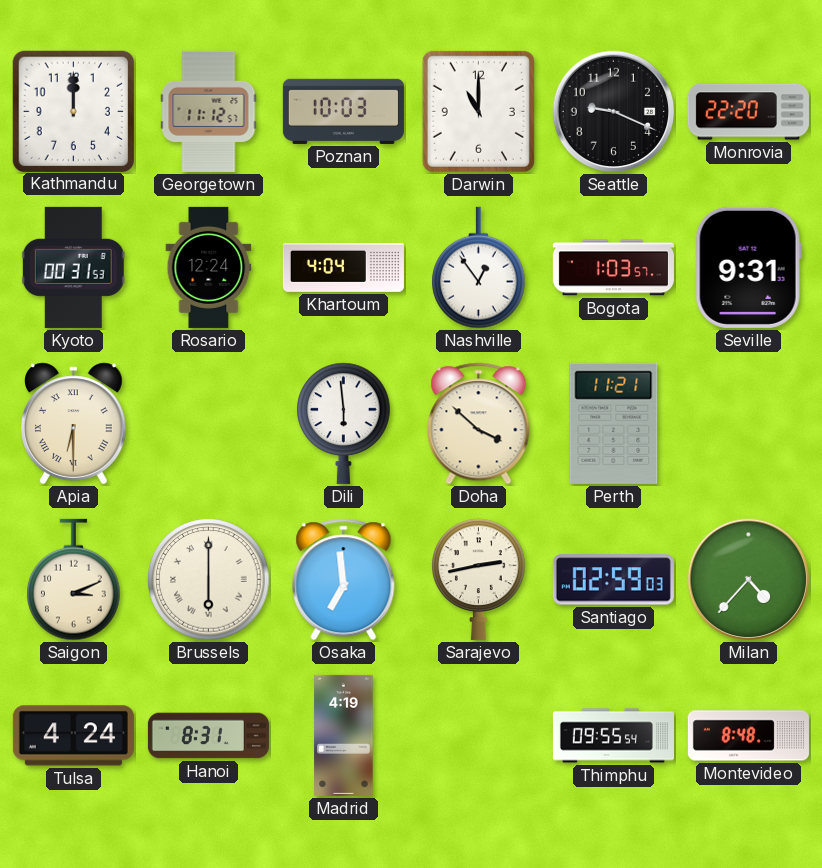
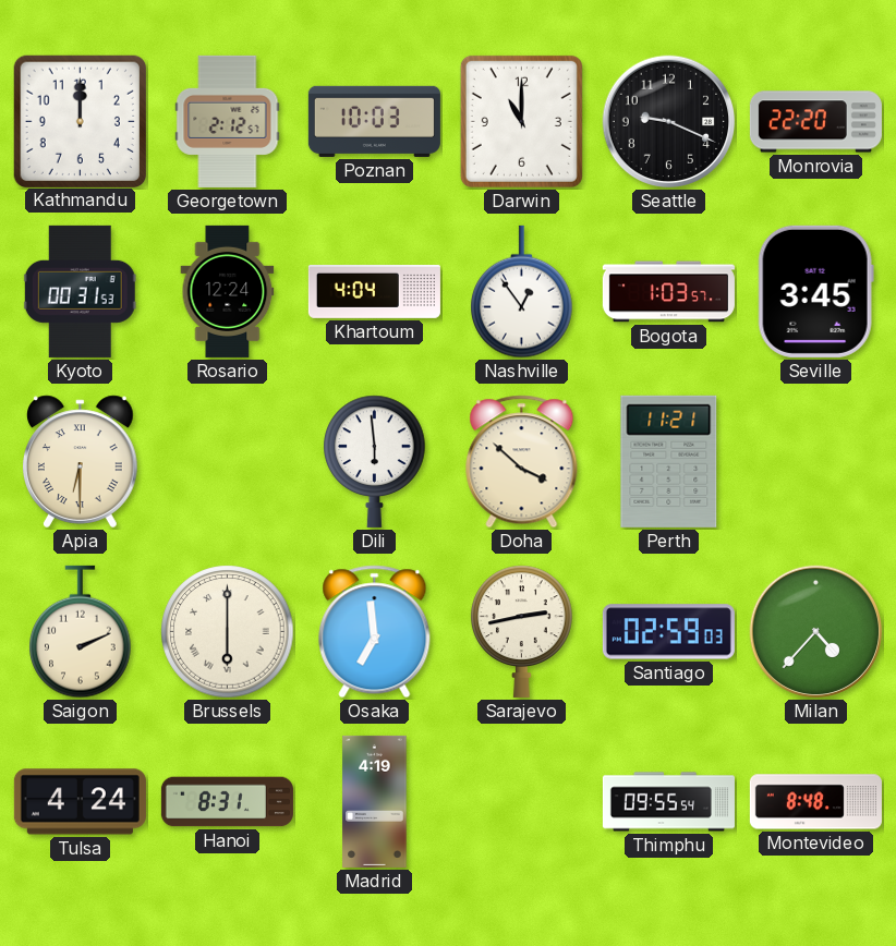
Georgetown: 11:12 -> 2:12
Seville: 9:31 -> 3:45
Saigon: 3:11 -> 2:11
